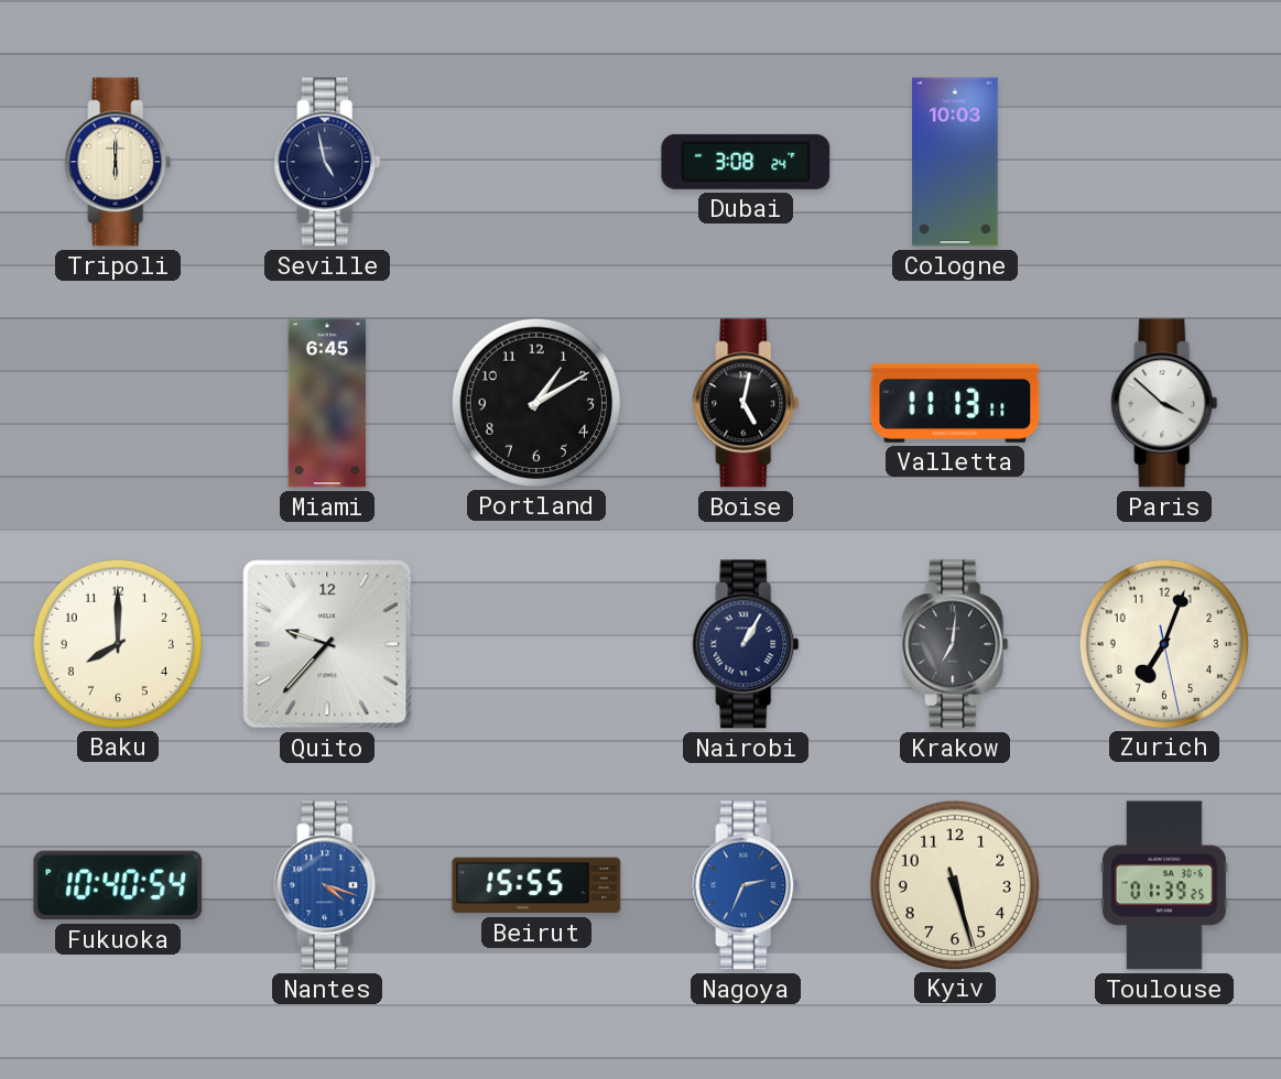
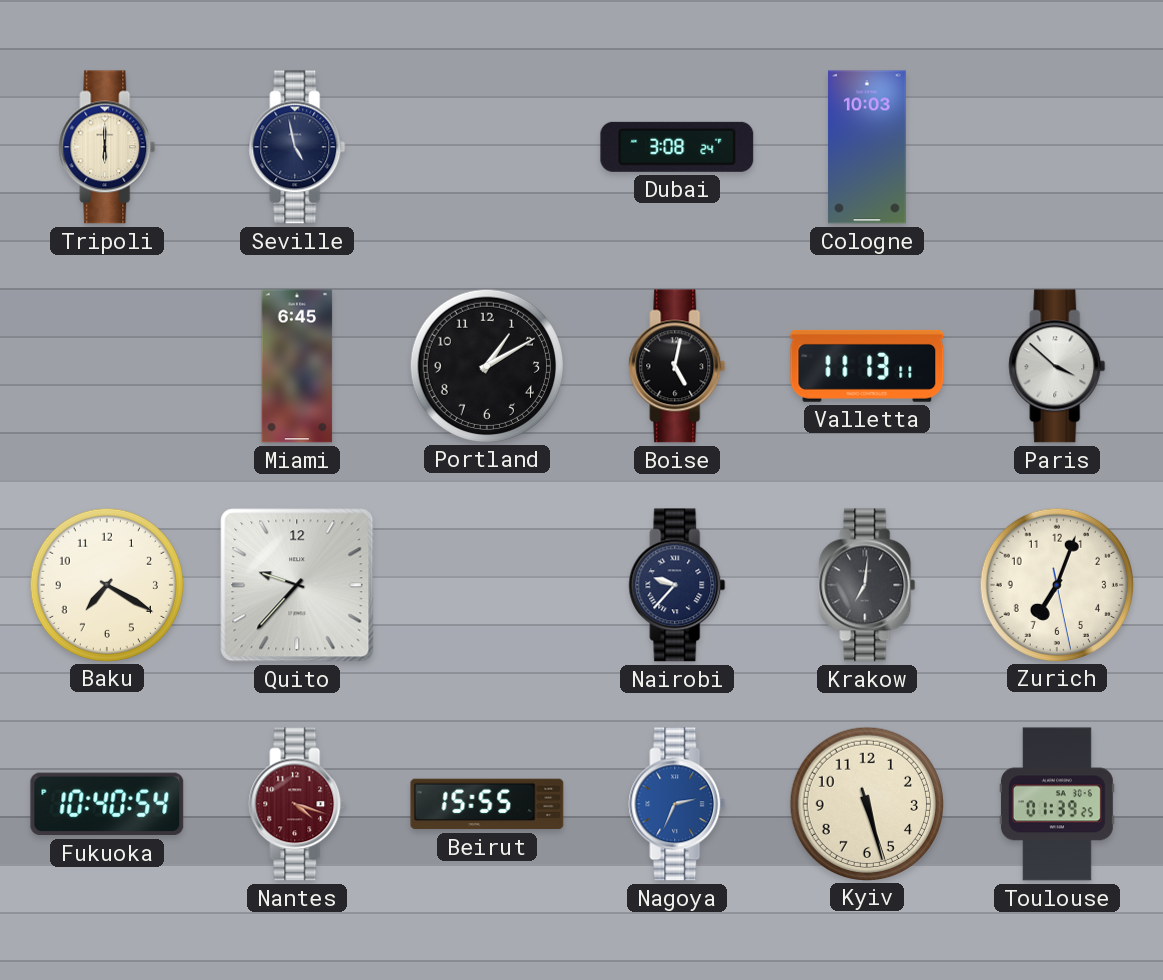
Baku: 8:00 -> 7:20
Nairobi: 1:05 -> 9:37
Nantes dial: blue -> burgundy
